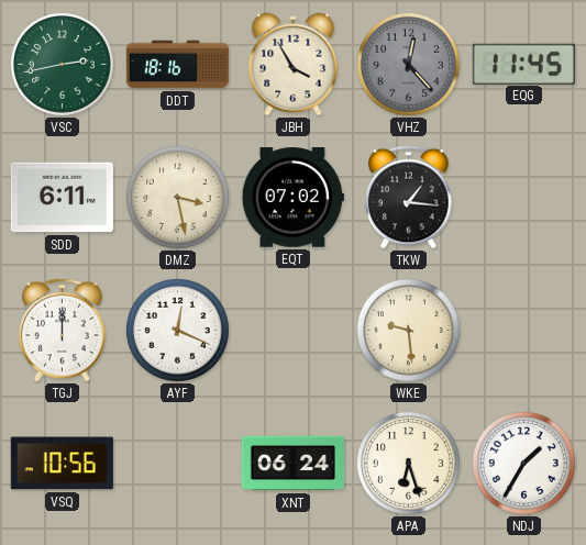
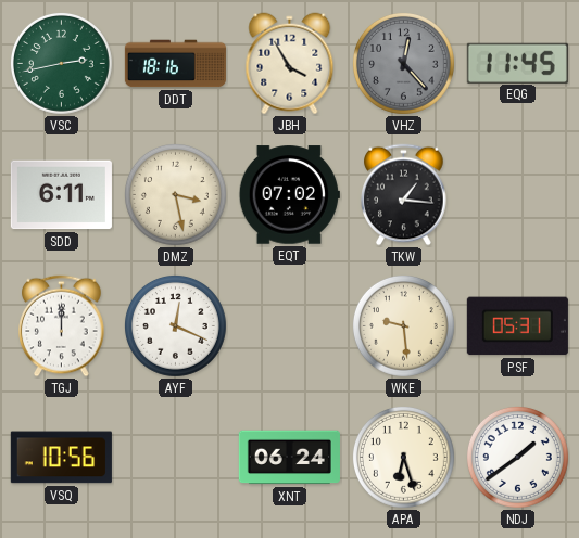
PSF: none -> 05:31
NDJ: 1:35 -> 1:39
